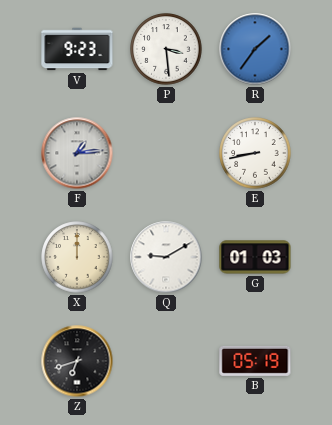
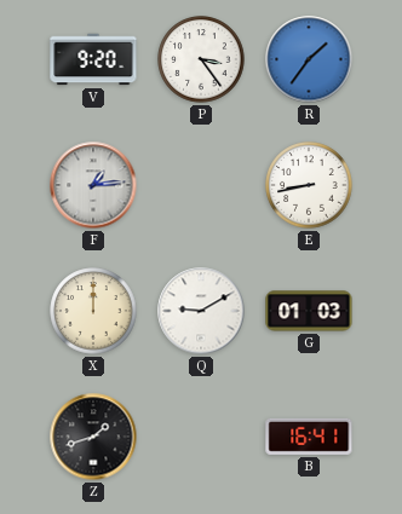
V: 9:23 -> 9:20
P: 3:29 -> 3:24
Z: 6:42 -> 1:42
B: 05:19 -> 16:41
